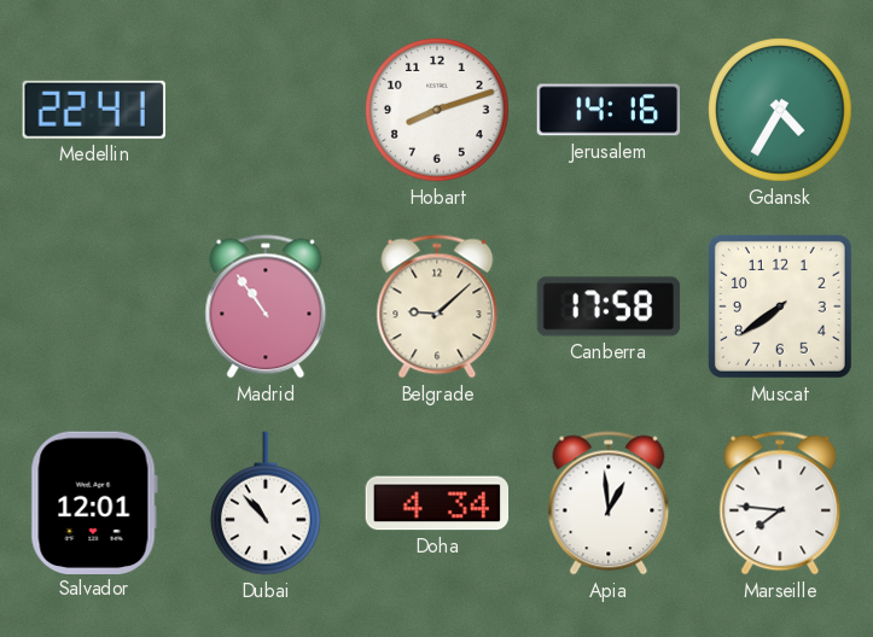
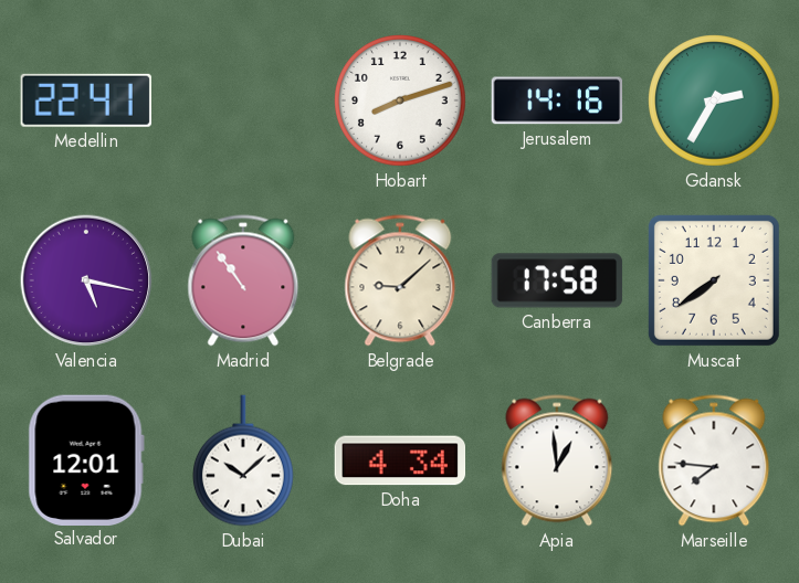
Gdansk: 4:35 -> 2:35
Valencia: none -> 5:17
Dubai: 10:53 -> 10:08
